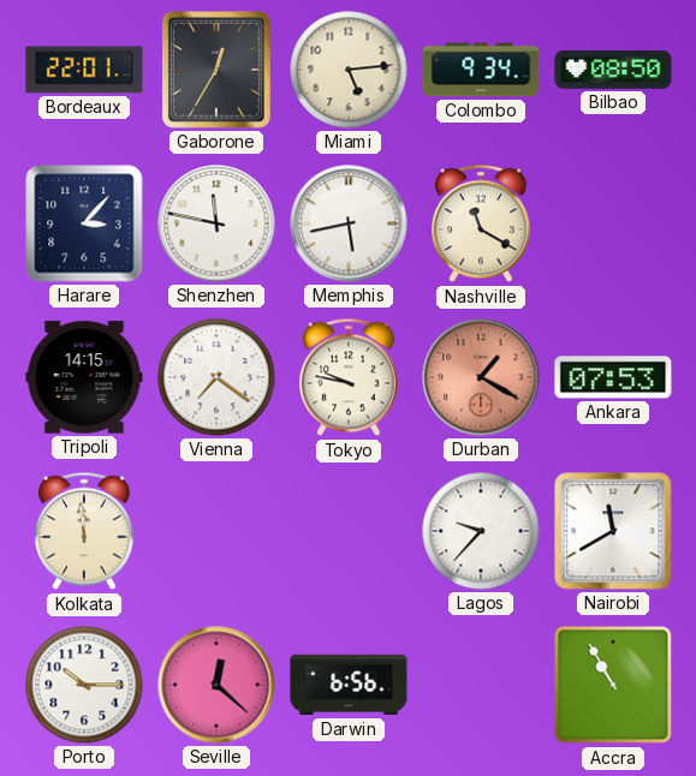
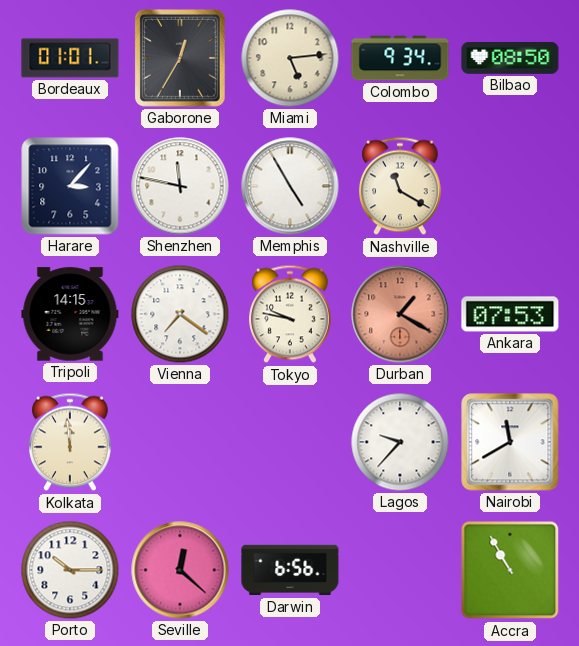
Bordeaux: 22:01 -> 01:01
Memphis: 5:43 -> 4:55
